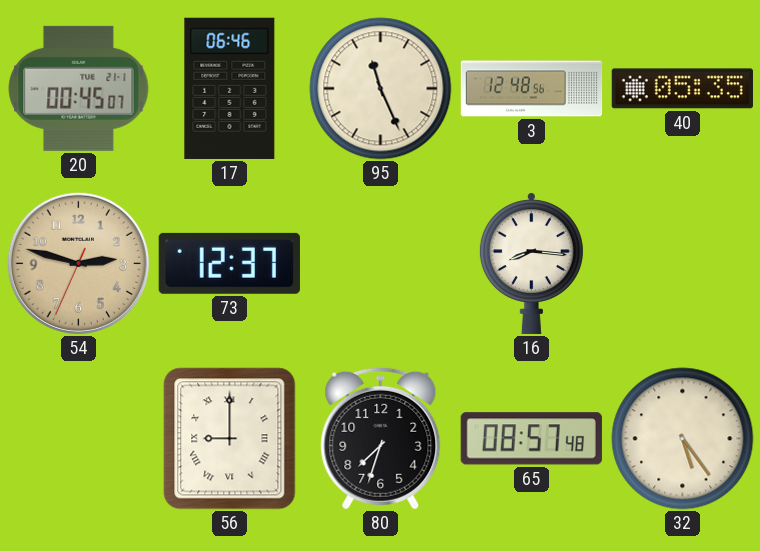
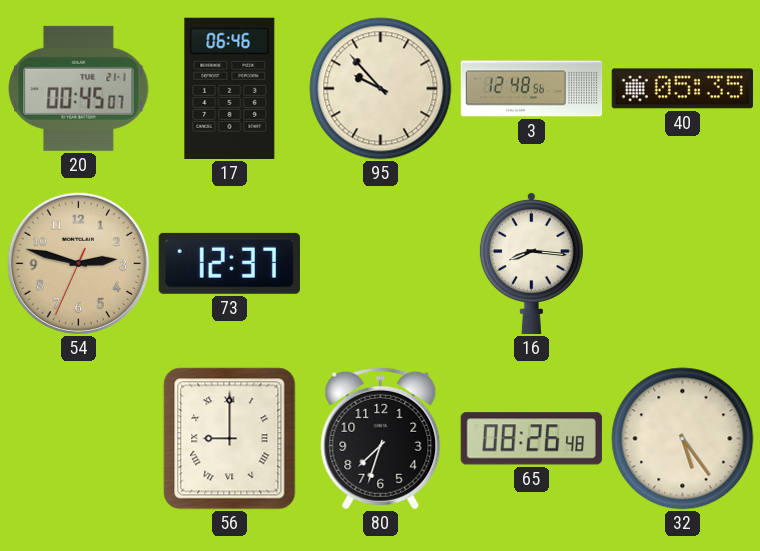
95: 11:26 -> 9:53
65: 08:57 -> 08:26
